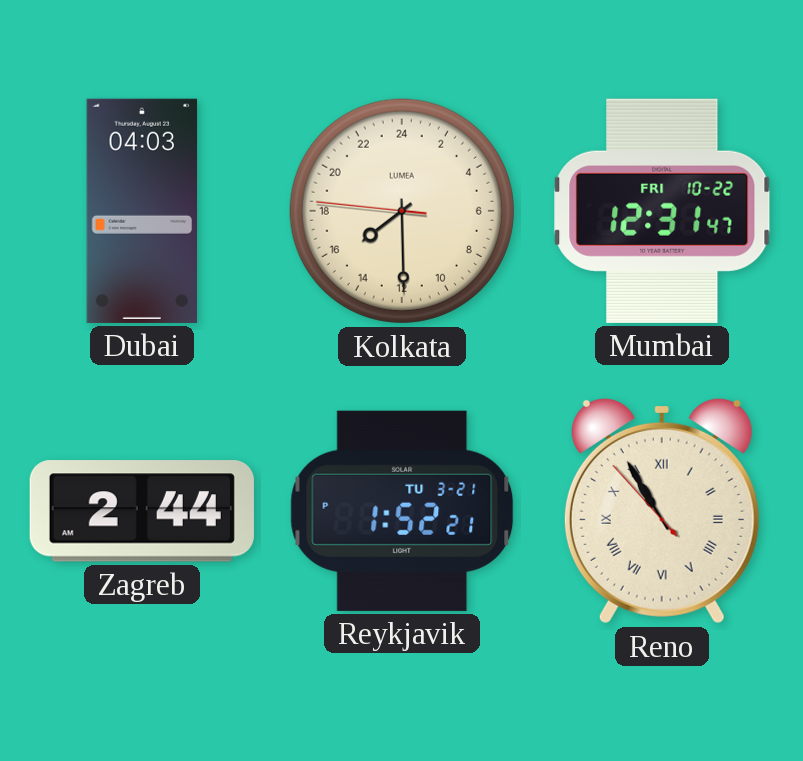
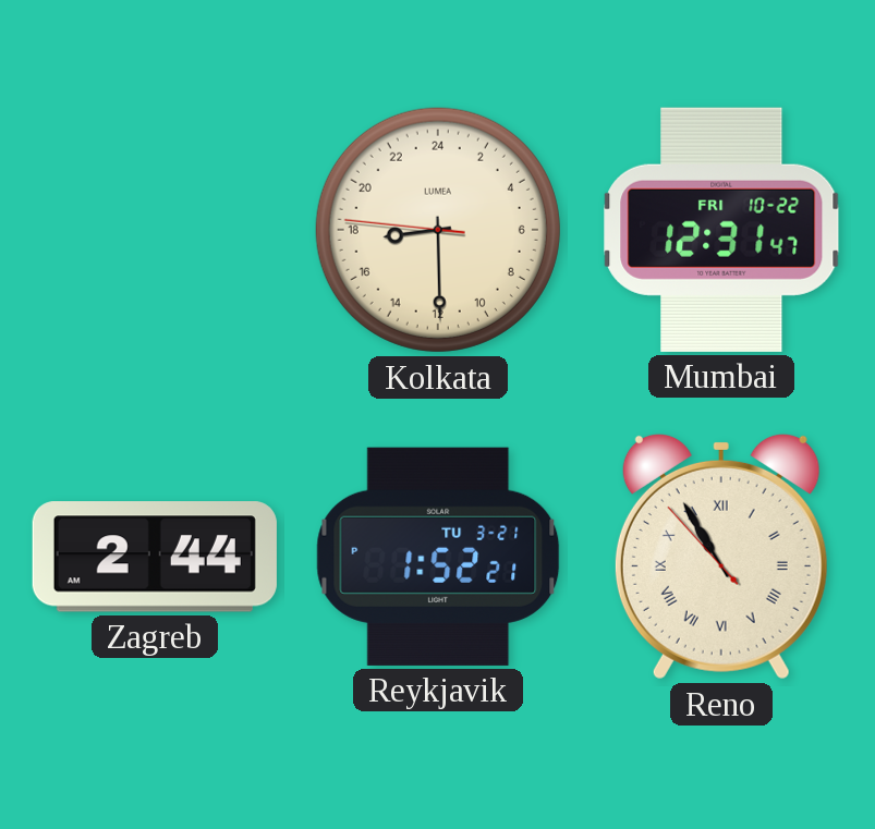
Dubai: 04:03 -> none
Kolkata: 15:29 -> 17:29
